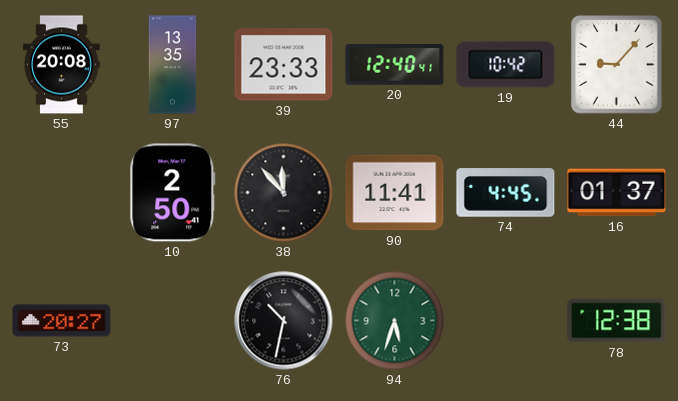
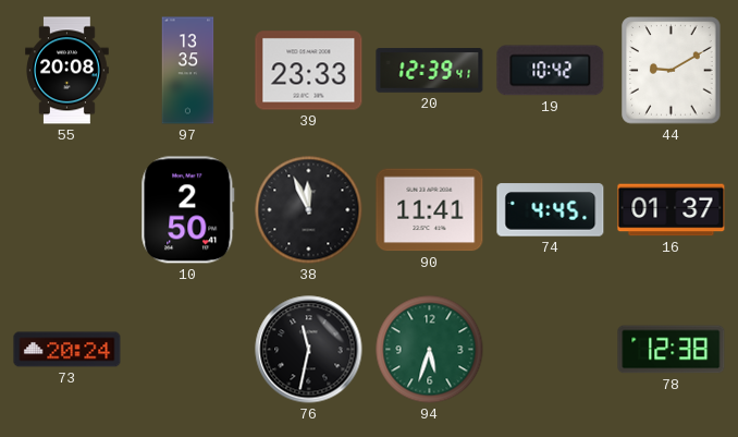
20: 12:40 -> 12:39
44: 9:07 -> 9:10
38: 11:53 -> 11:56
73: 20:27 -> 20:24
76: 10:32 -> 11:32
